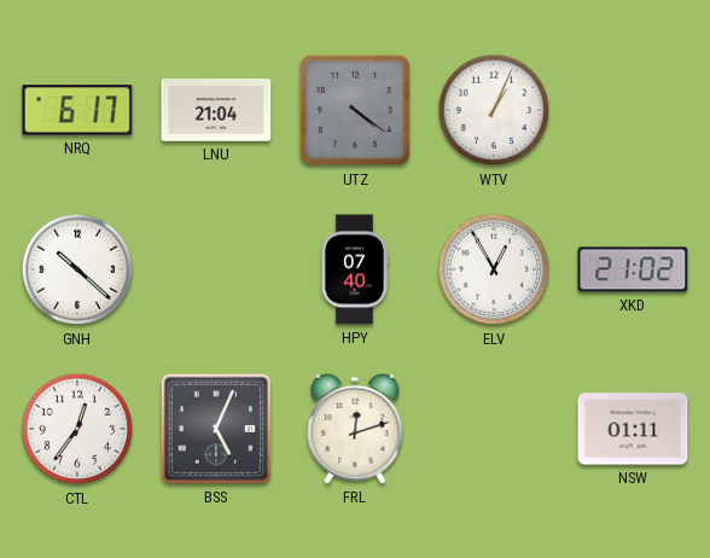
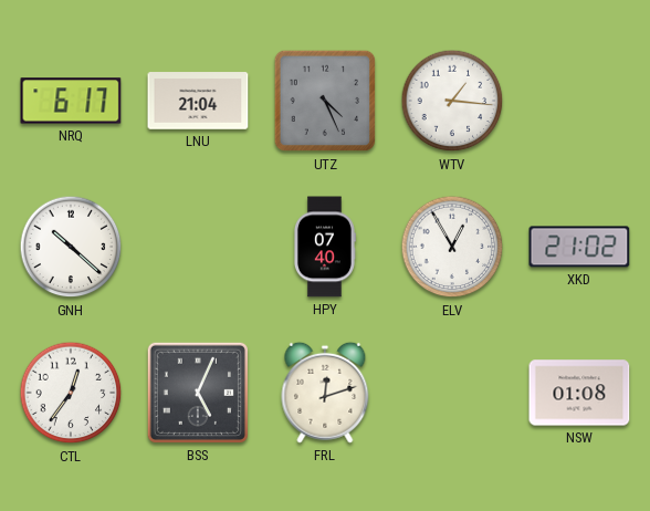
UTZ: 4:21 -> 4:26
WTV: 1:04 -> 1:16
NSW: 01:11 -> 01:08
